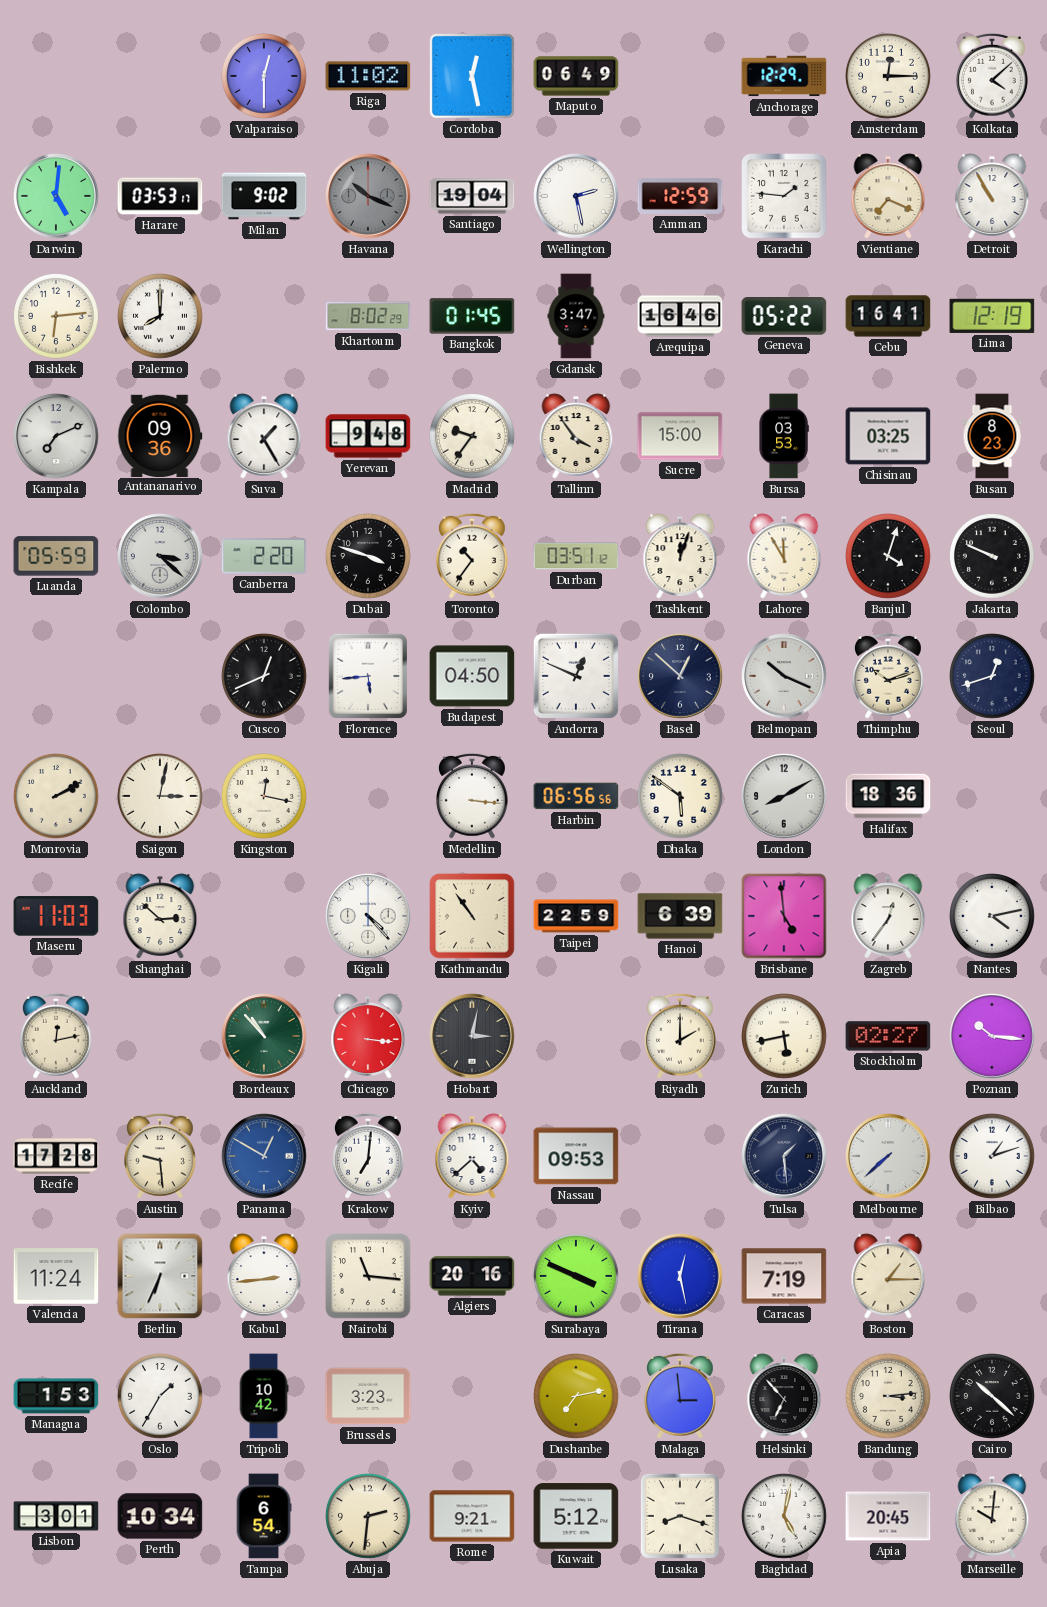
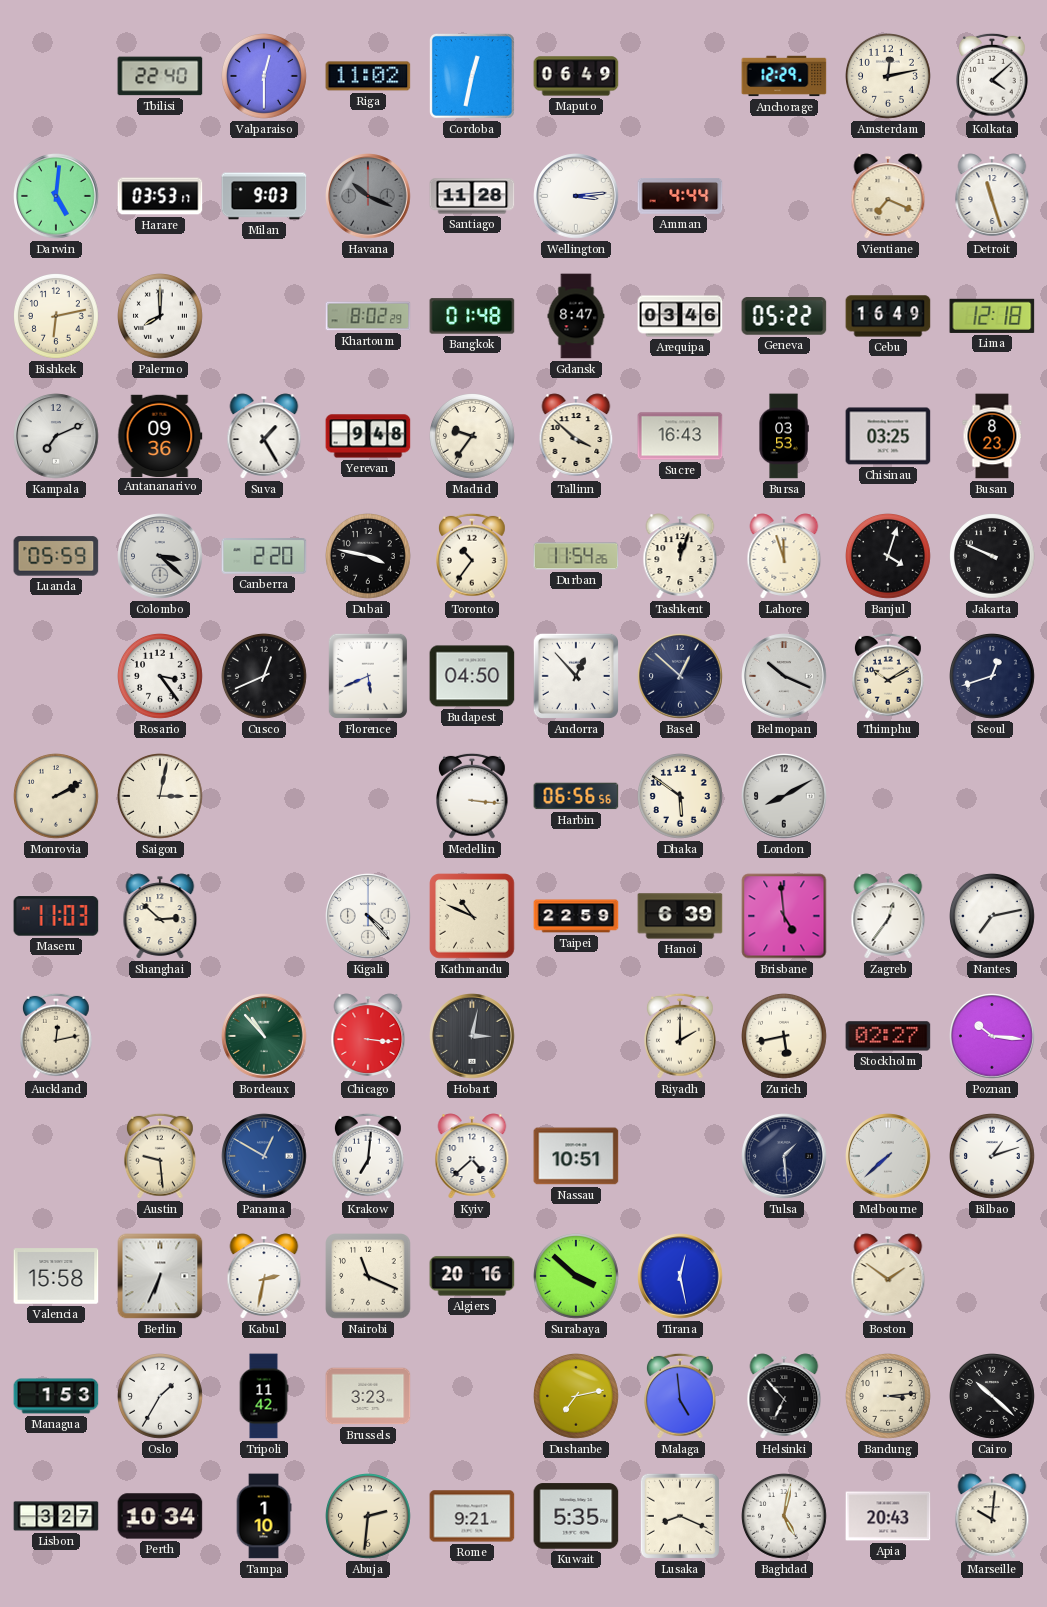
Tbilisi: none -> 22:40
Cordoba: 12:28 -> 12:32
Amsterdam: 12:15 -> 12:13
Milan: 9:02 -> 9:03
Santiago: 19:04 -> 11:28
Wellington: 2:28 -> 3:14
Amman: 12:59 -> 4:44
Karachi: 1:46 -> none
Detroit: 10:55 -> 11:27
Bishkek: 6:14 -> 6:13
Bangkok: 01:45 -> 01:48
Gdansk: 3:47 -> 8:47
Arequipa: 16:46 -> 03:46
Cebu: 16:41 -> 16:49
Lima: 12:19 -> 12:18
Tallinn: 3:54 -> 3:52
Sucre: 15:00 -> 16:43
Dubai: 3:48 -> 3:47
Durban: 03:51 -> 11:54
Lahore: 11:55 -> 11:57
Rosario: none -> 3:24
Florence: 5:44 -> 5:41
Andorra: 12:49 -> 12:53
Thimphu: 10:12 -> 10:10
Kingston: 12:17 -> none
Halifax: 18:36 -> none
Kathmandu: 10:54 -> 10:49
Nantes: 4:13 -> 7:13
Recife: 17:28 -> none
Nassau: 09:53 -> 10:51
Valencia: 11:24 -> 15:58
Kabul: 2:44 -> 2:32
Nairobi: 11:16 -> 11:19
Surabaya: 3:49 -> 3:52
Caracas: 7:19 -> none
Boston: 1:15 -> 1:51
Tripoli: 10:42 -> 11:42
Malaga: 2:59 -> 4:59
Lisbon: 3:01 -> 3:27
Tampa: 6:54 -> 1:10
Kuwait: 5:12 -> 5:35
Lusaka: 8:18 -> 8:19
Apia: 20:45 -> 20:43
